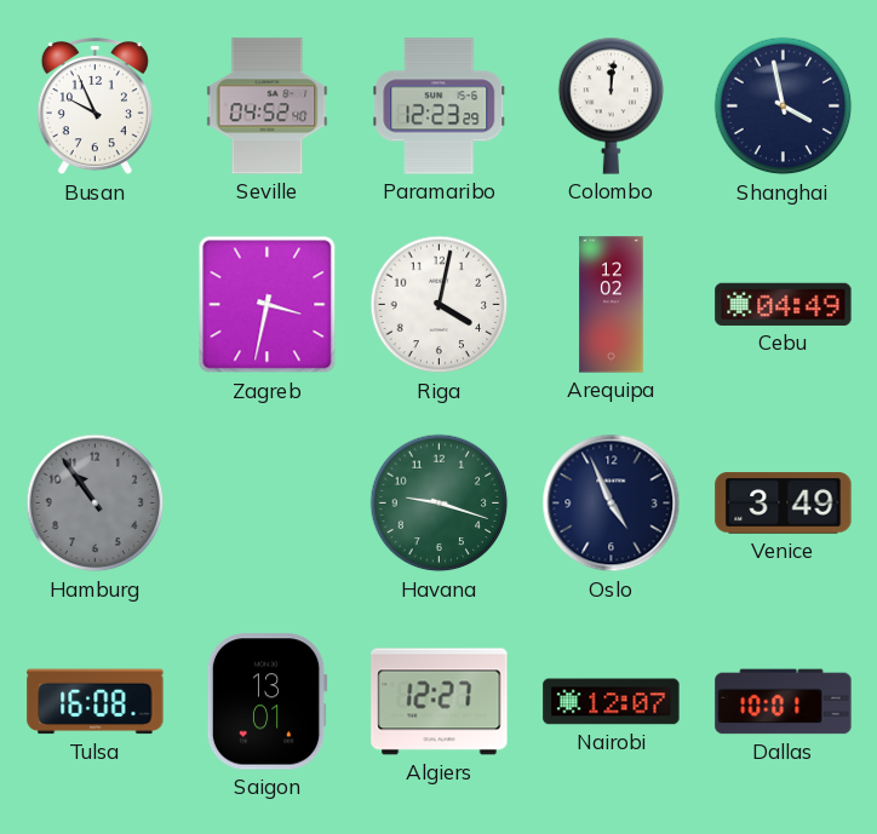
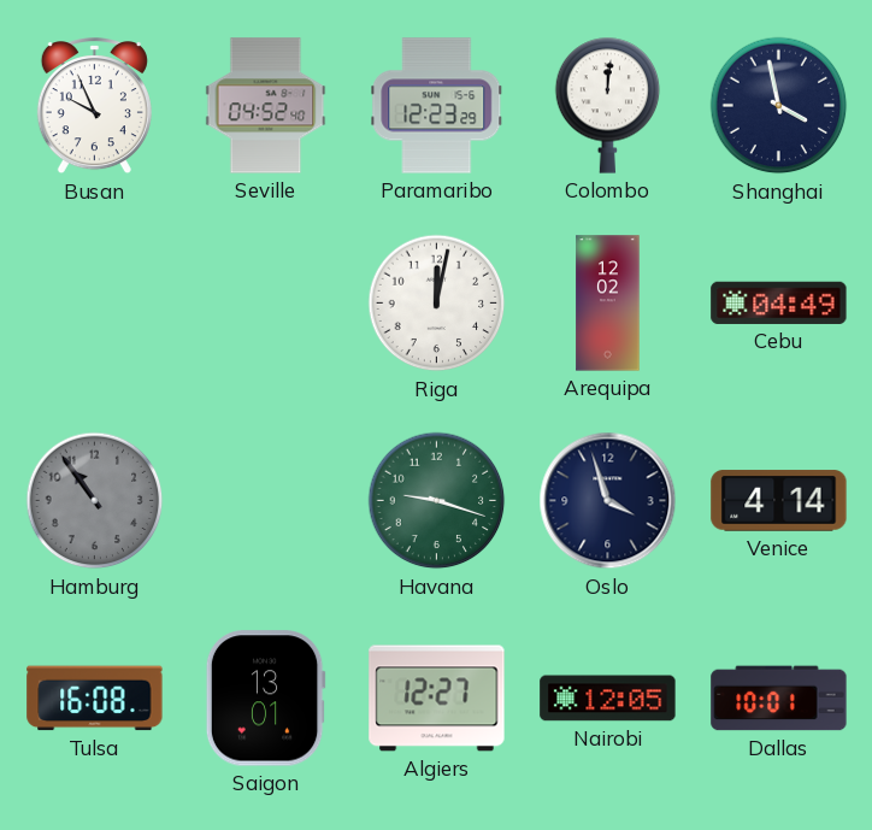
Zagreb: 3:32 -> none
Riga: 4:02 -> 12:02
Oslo: 4:56 -> 3:57
Venice: 3:49 -> 4:14
Nairobi: 12:07 -> 12:05
